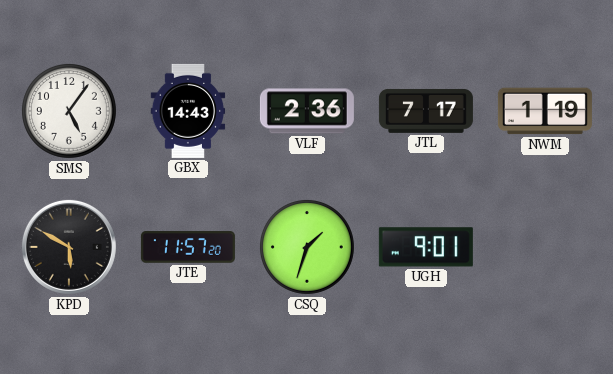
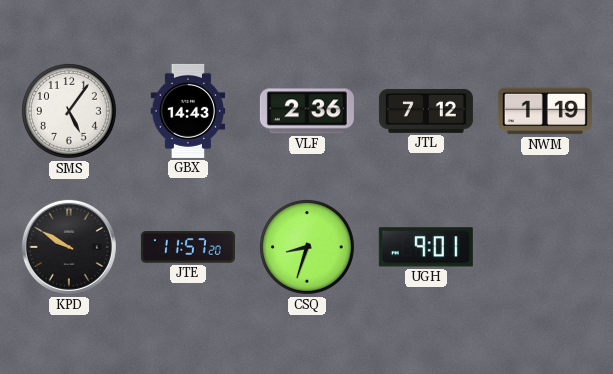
JTL: 7:17 -> 7:12
KPD: 5:50 -> 9:50
CSQ: 1:33 -> 8:33
